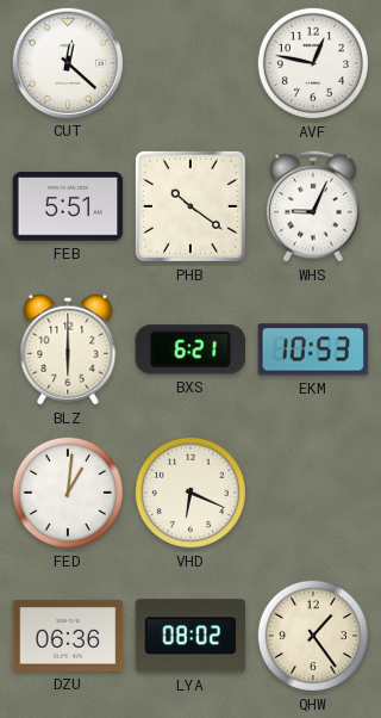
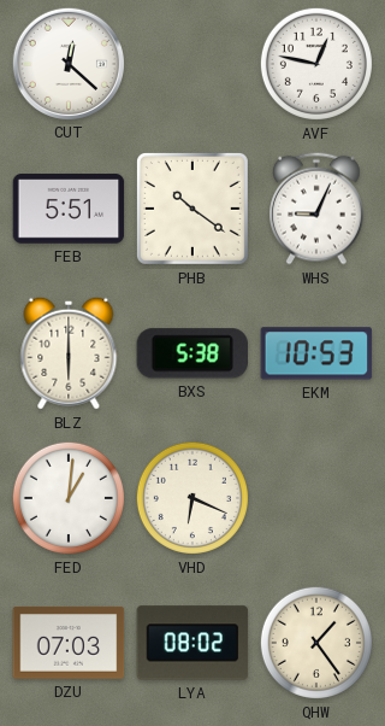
BXS: 6:21 -> 5:38
DZU: 06:36 -> 07:03
